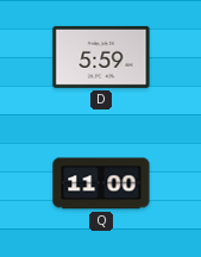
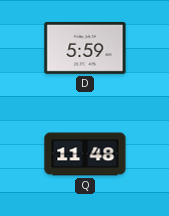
Q: 11:00 -> 11:48
